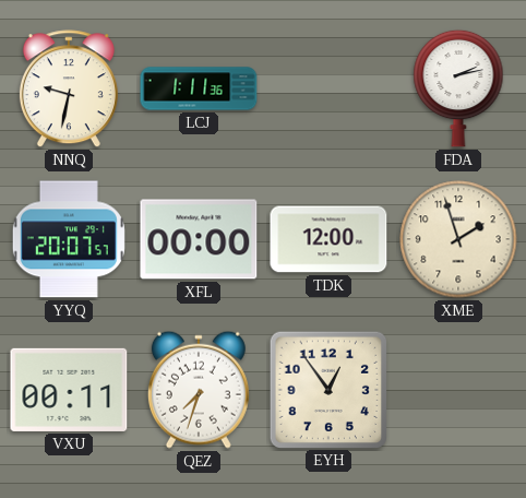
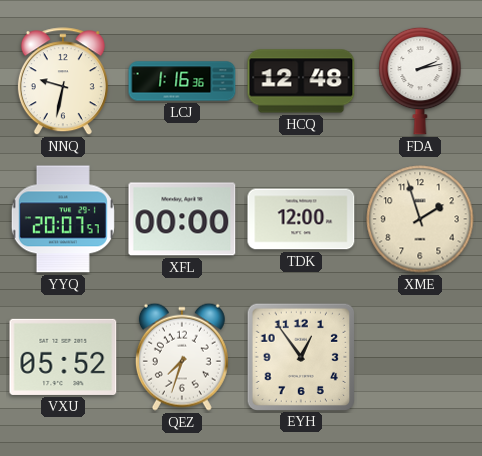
LCJ: 1:11 -> 1:16
HCQ: none -> 12:48
VXU: 00:11 -> 05:52
